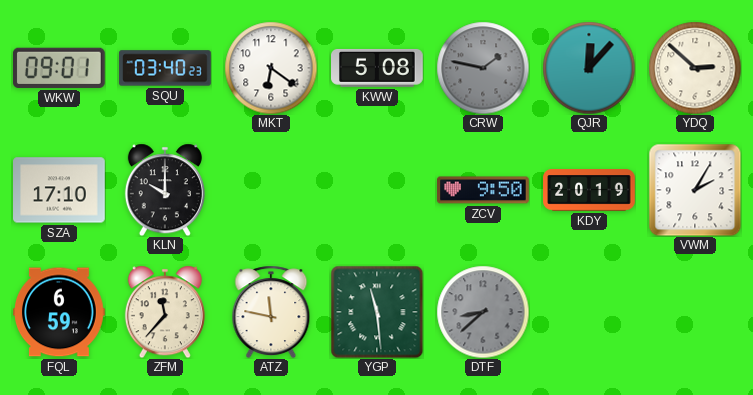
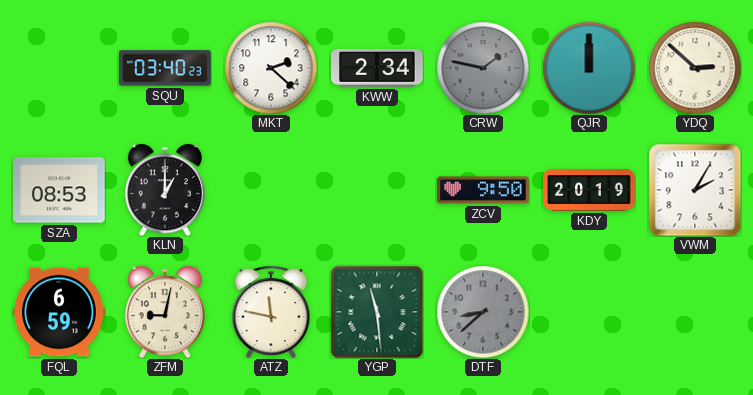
WKW: 09:01 -> none
MKT: 6:21 -> 2:22
KWW: 5:08 -> 2:34
QJR: 12:07 -> 12:00
SZA: 17:10 -> 08:53
KLN: 10:00 -> 1:00
ZFM: 11:37 -> 9:02
